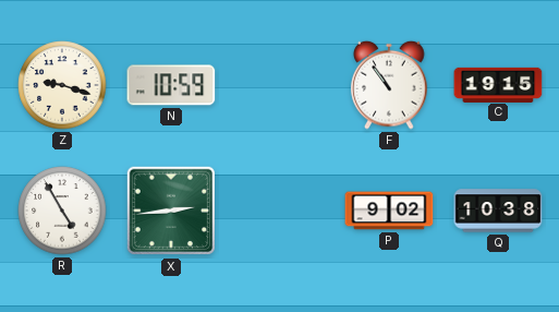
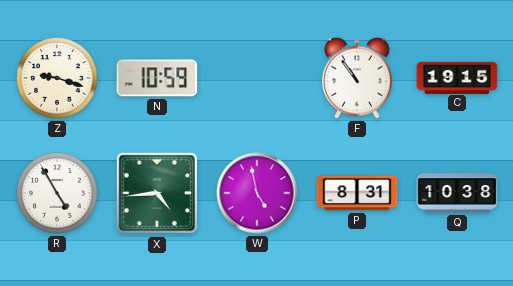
X: 2:44 -> 4:44
W: none -> 4:58
P: 9:02 -> 8:31
